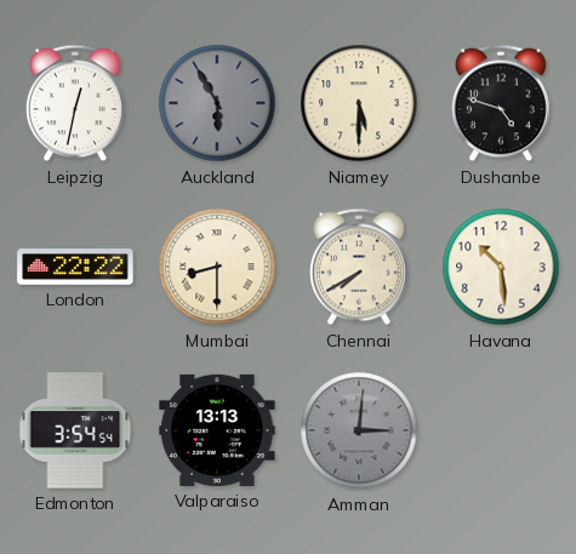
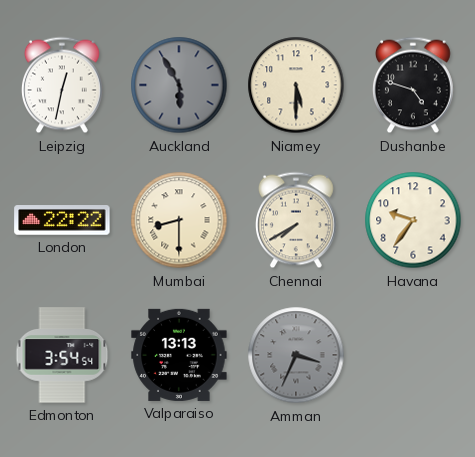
Havana: 10:29 -> 9:36
Amman: 3:01 -> 3:34
